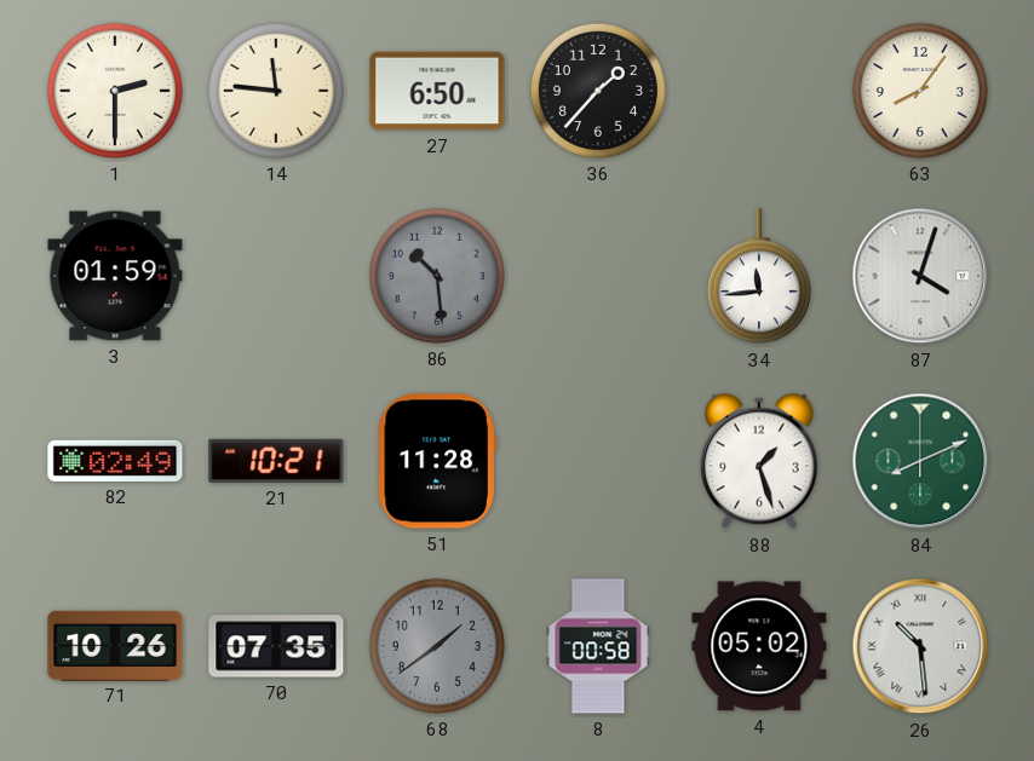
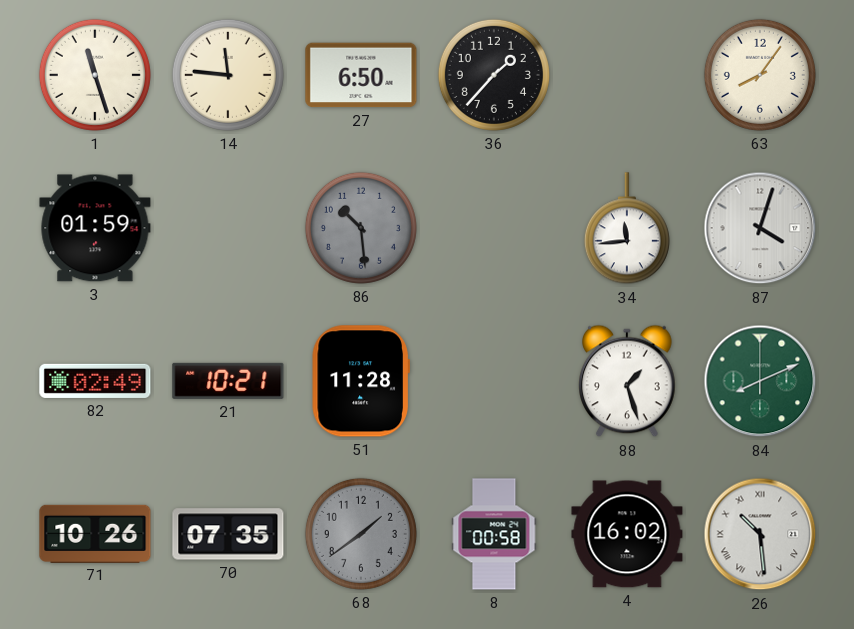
1: 2:30 -> 11:27
4: 05:02 -> 16:02
